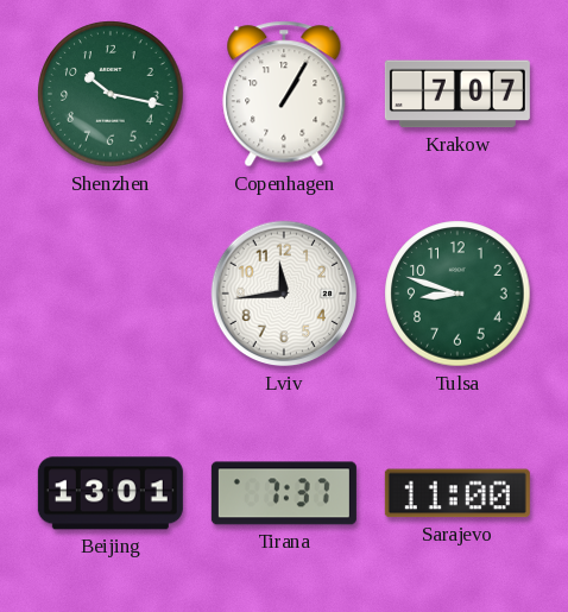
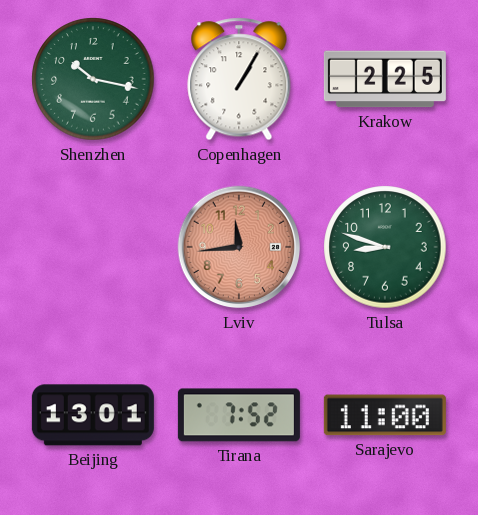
Krakow: 7:07 -> 2:25
Lviv dial: white -> salmon
Tirana: 7:37 -> 7:52
